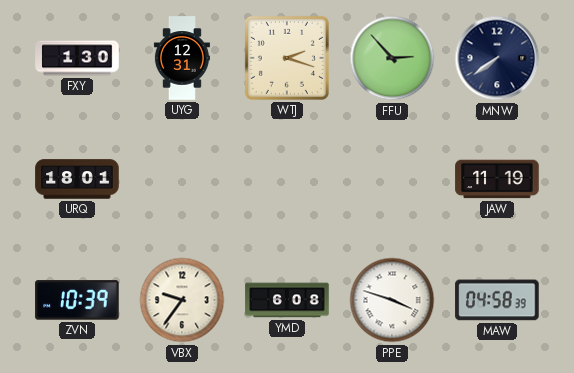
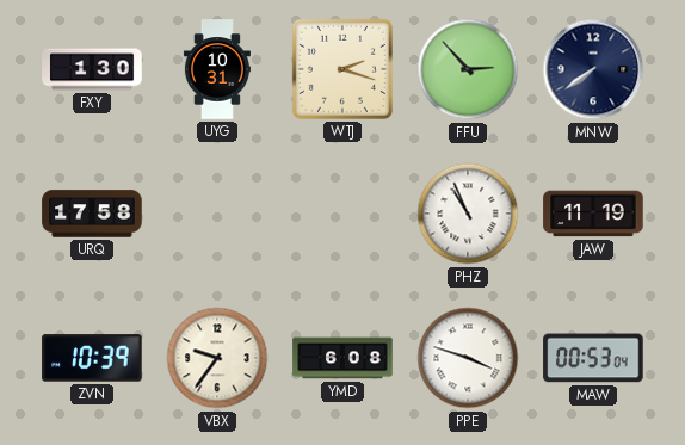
UYG: 12:31 -> 10:31
URQ: 18:01 -> 17:58
PHZ: none -> 10:56
MAW: 04:58 -> 00:53
